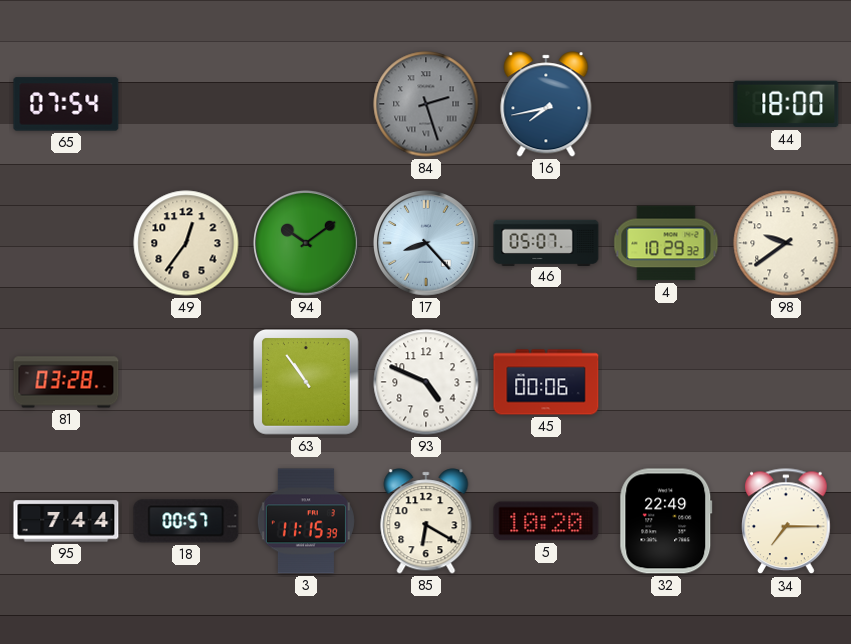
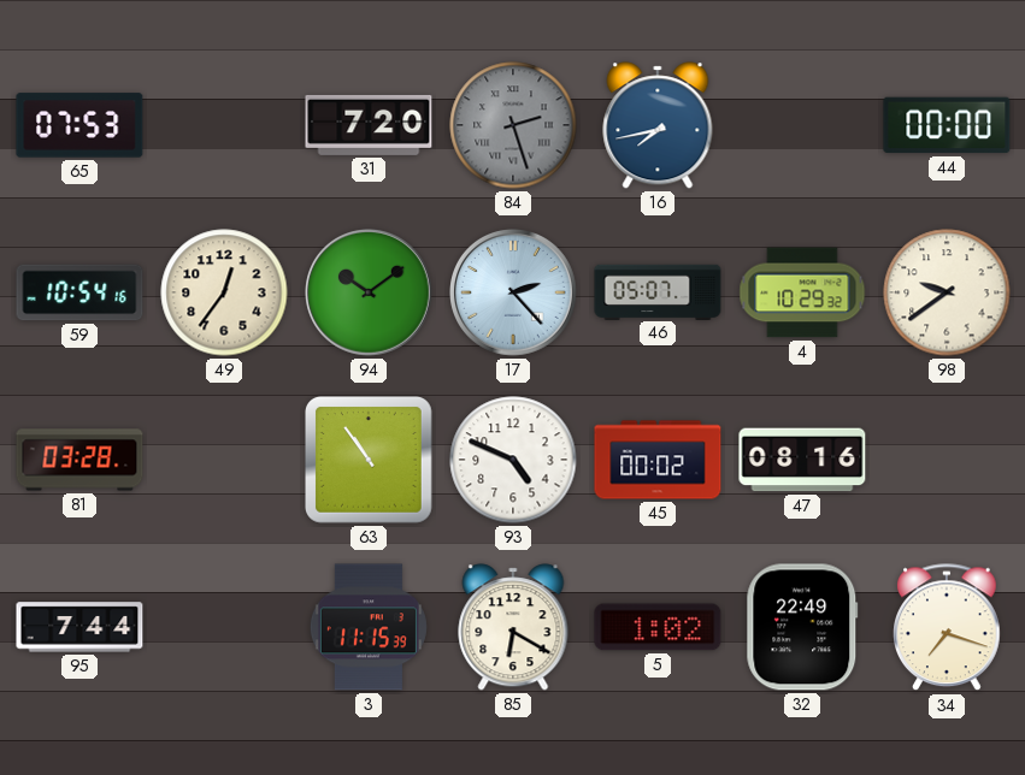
65: 07:54 -> 07:53
31: none -> 7:20
44: 18:00 -> 00:00
59: none -> 10:54
17: 8:23 -> 2:23
45: 00:06 -> 00:02
47: none -> 08:16
18: 00:57 -> none
5: 10:20 -> 1:02
34: 7:15 -> 7:18
